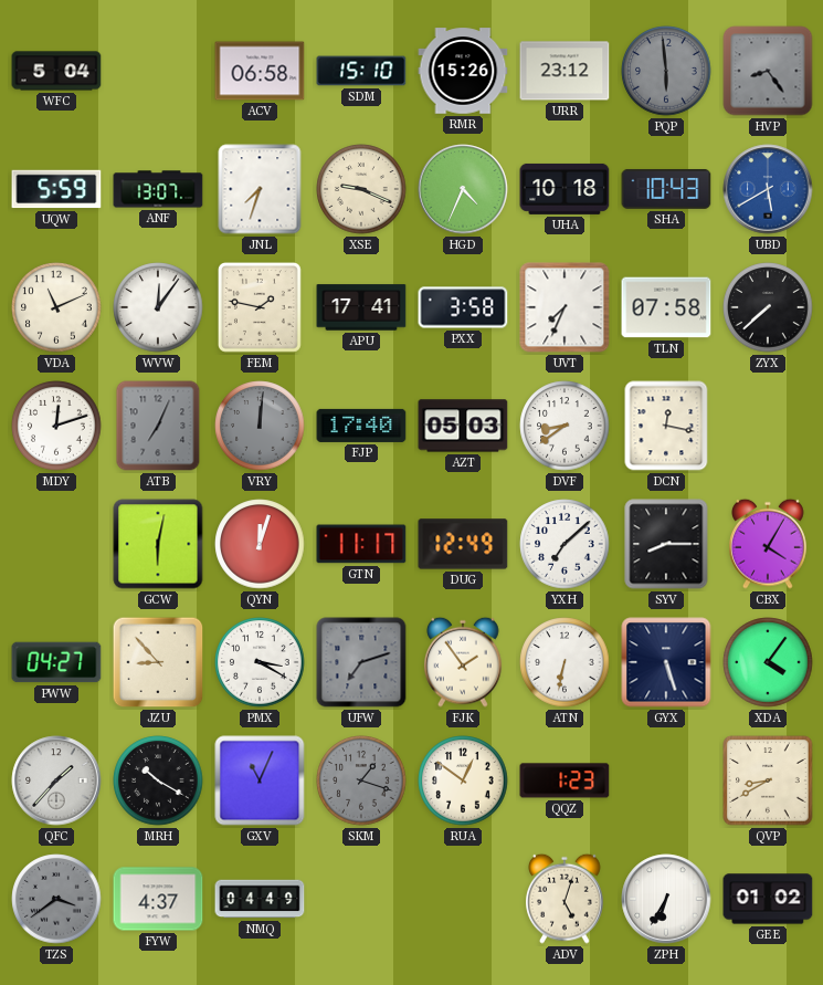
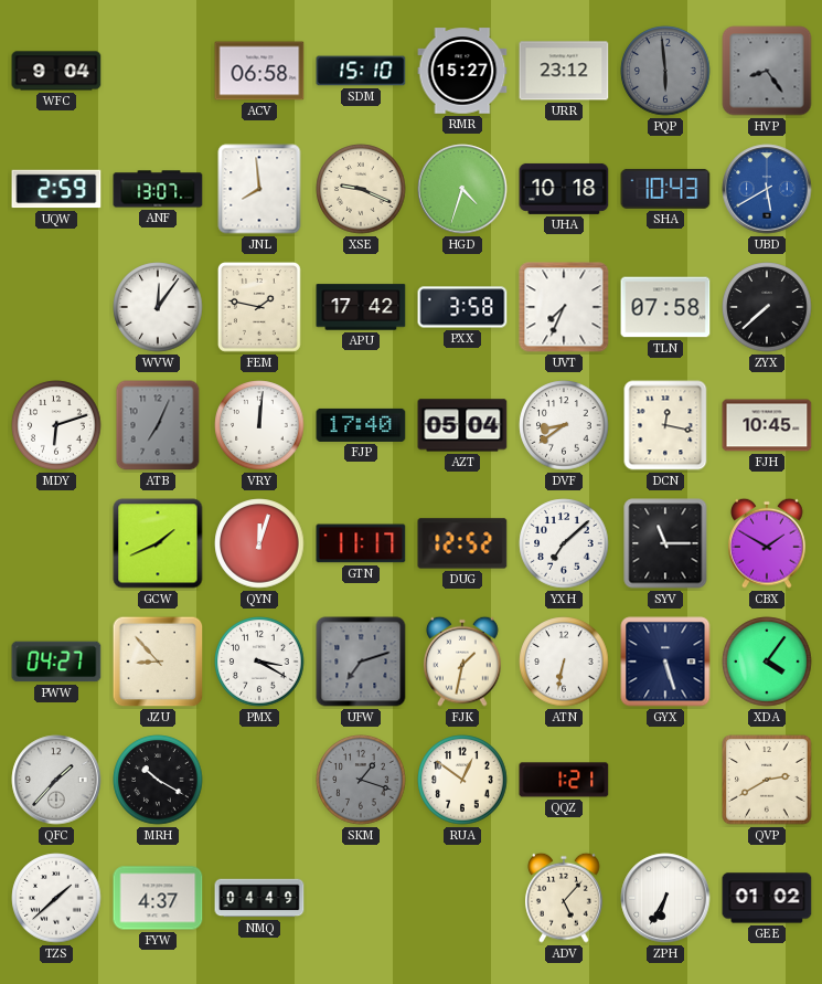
WFC: 5:04 -> 9:04
RMR: 15:26 -> 15:27
UQW: 5:59 -> 2:59
JNL: 7:33 -> 7:59
HGD: 4:34 -> 4:33
VDA: 11:11 -> none
APU: 17:41 -> 17:42
MDY: 12:12 -> 6:12
VRY dial: grey -> white
AZT: 05:03 -> 05:04
FJH: none -> 10:45
GCW: 6:02 -> 1:41
DUG: 12:49 -> 12:52
SYV: 8:15 -> 11:15
CBX: 4:05 -> 1:50
FJK: 1:54 -> 1:32
GXV: 11:04 -> none
QQZ: 1:23 -> 1:21
QVP: 8:40 -> 2:40
TZS: 3:39 -> 1:38
TZS dial: grey -> white
ADV: 5:03 -> 5:07
